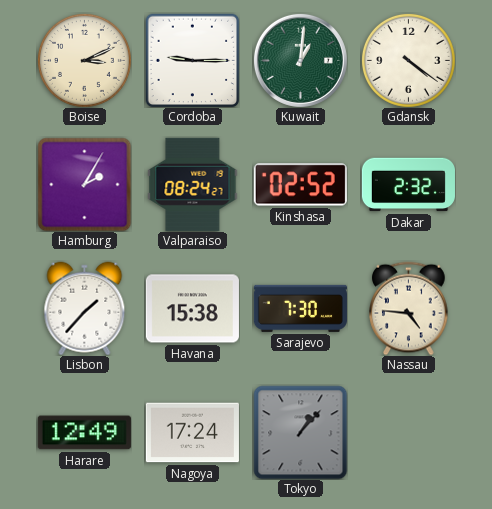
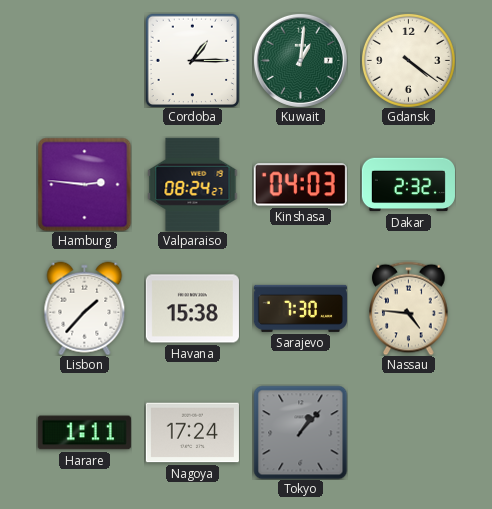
Boise: 3:11 -> none
Cordoba: 9:15 -> 1:15
Hamburg: 2:05 -> 2:46
Kinshasa: 02:52 -> 04:03
Harare: 12:49 -> 1:11
